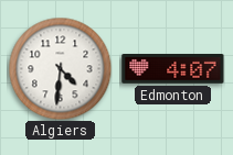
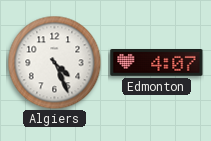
Algiers: 4:31 -> 4:26
